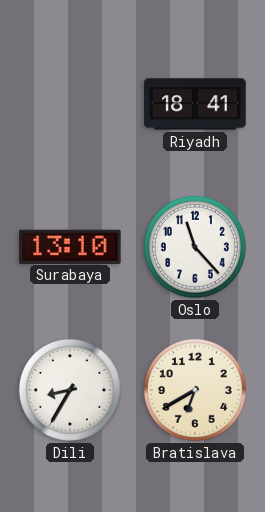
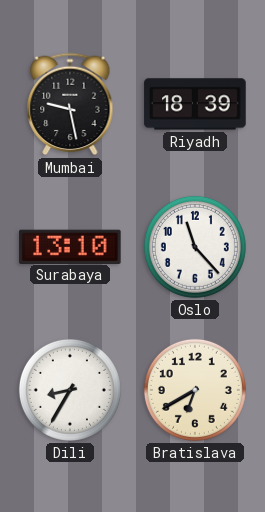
Mumbai: none -> 9:28
Riyadh: 18:41 -> 18:39
